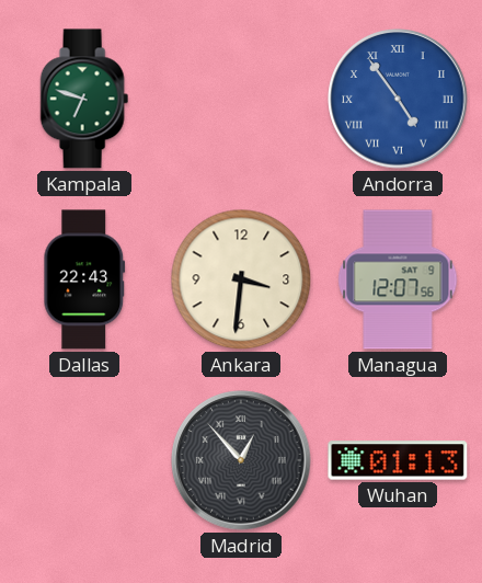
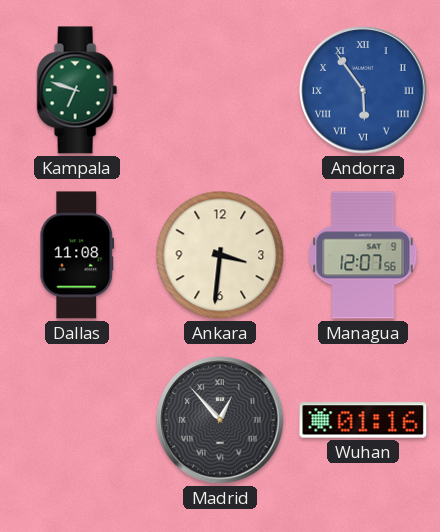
Andorra: 4:54 -> 5:54
Dallas: 22:43 -> 11:08
Wuhan: 01:13 -> 01:16
